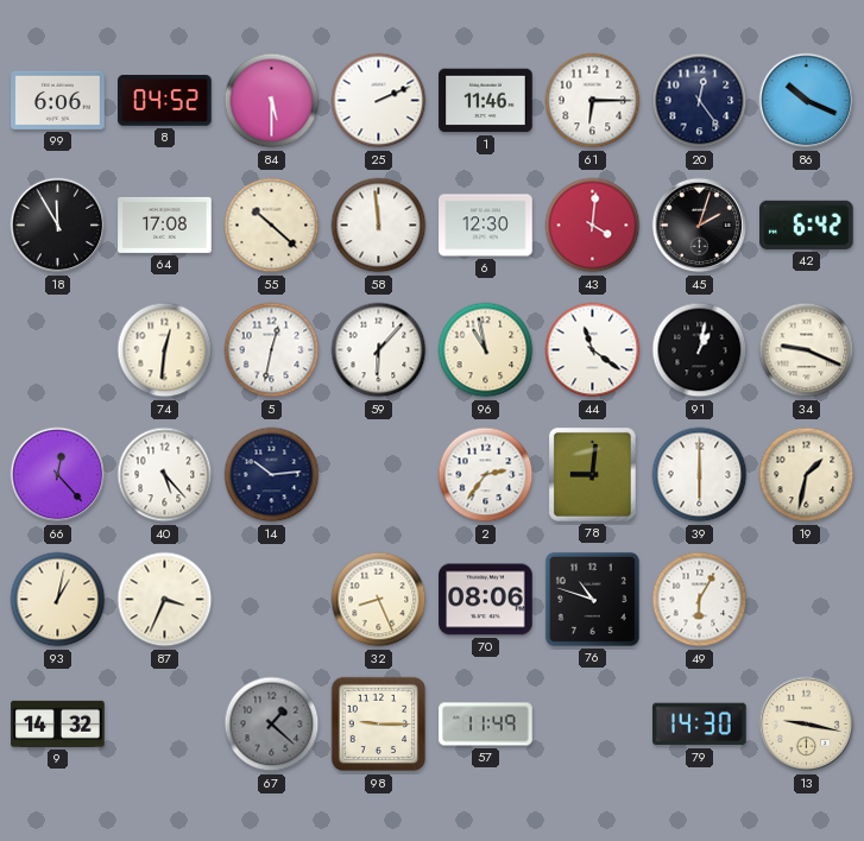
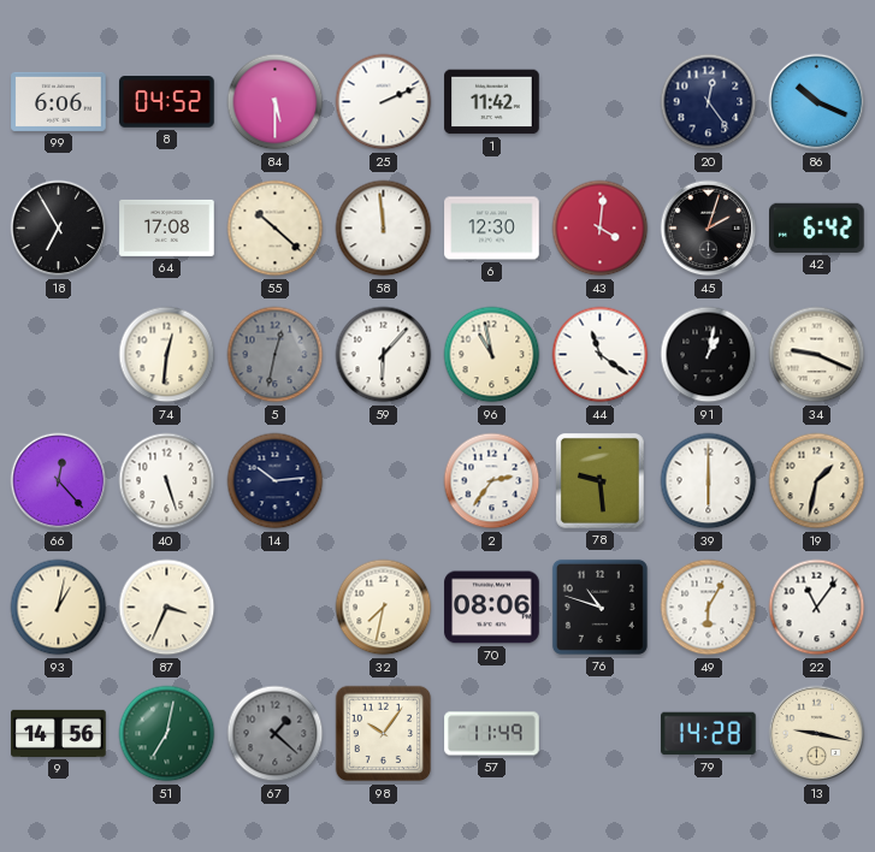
1: 11:46 -> 11:42
61: 6:15 -> none
18: 11:55 -> 6:55
5 dial: white -> grey
40: 5:23 -> 5:27
78: 9:01 -> 9:29
32: 8:26 -> 7:32
22: none -> 11:06
9: 14:32 -> 14:56
51: none -> 7:02
98: 9:15 -> 10:06
79: 14:30 -> 14:28
